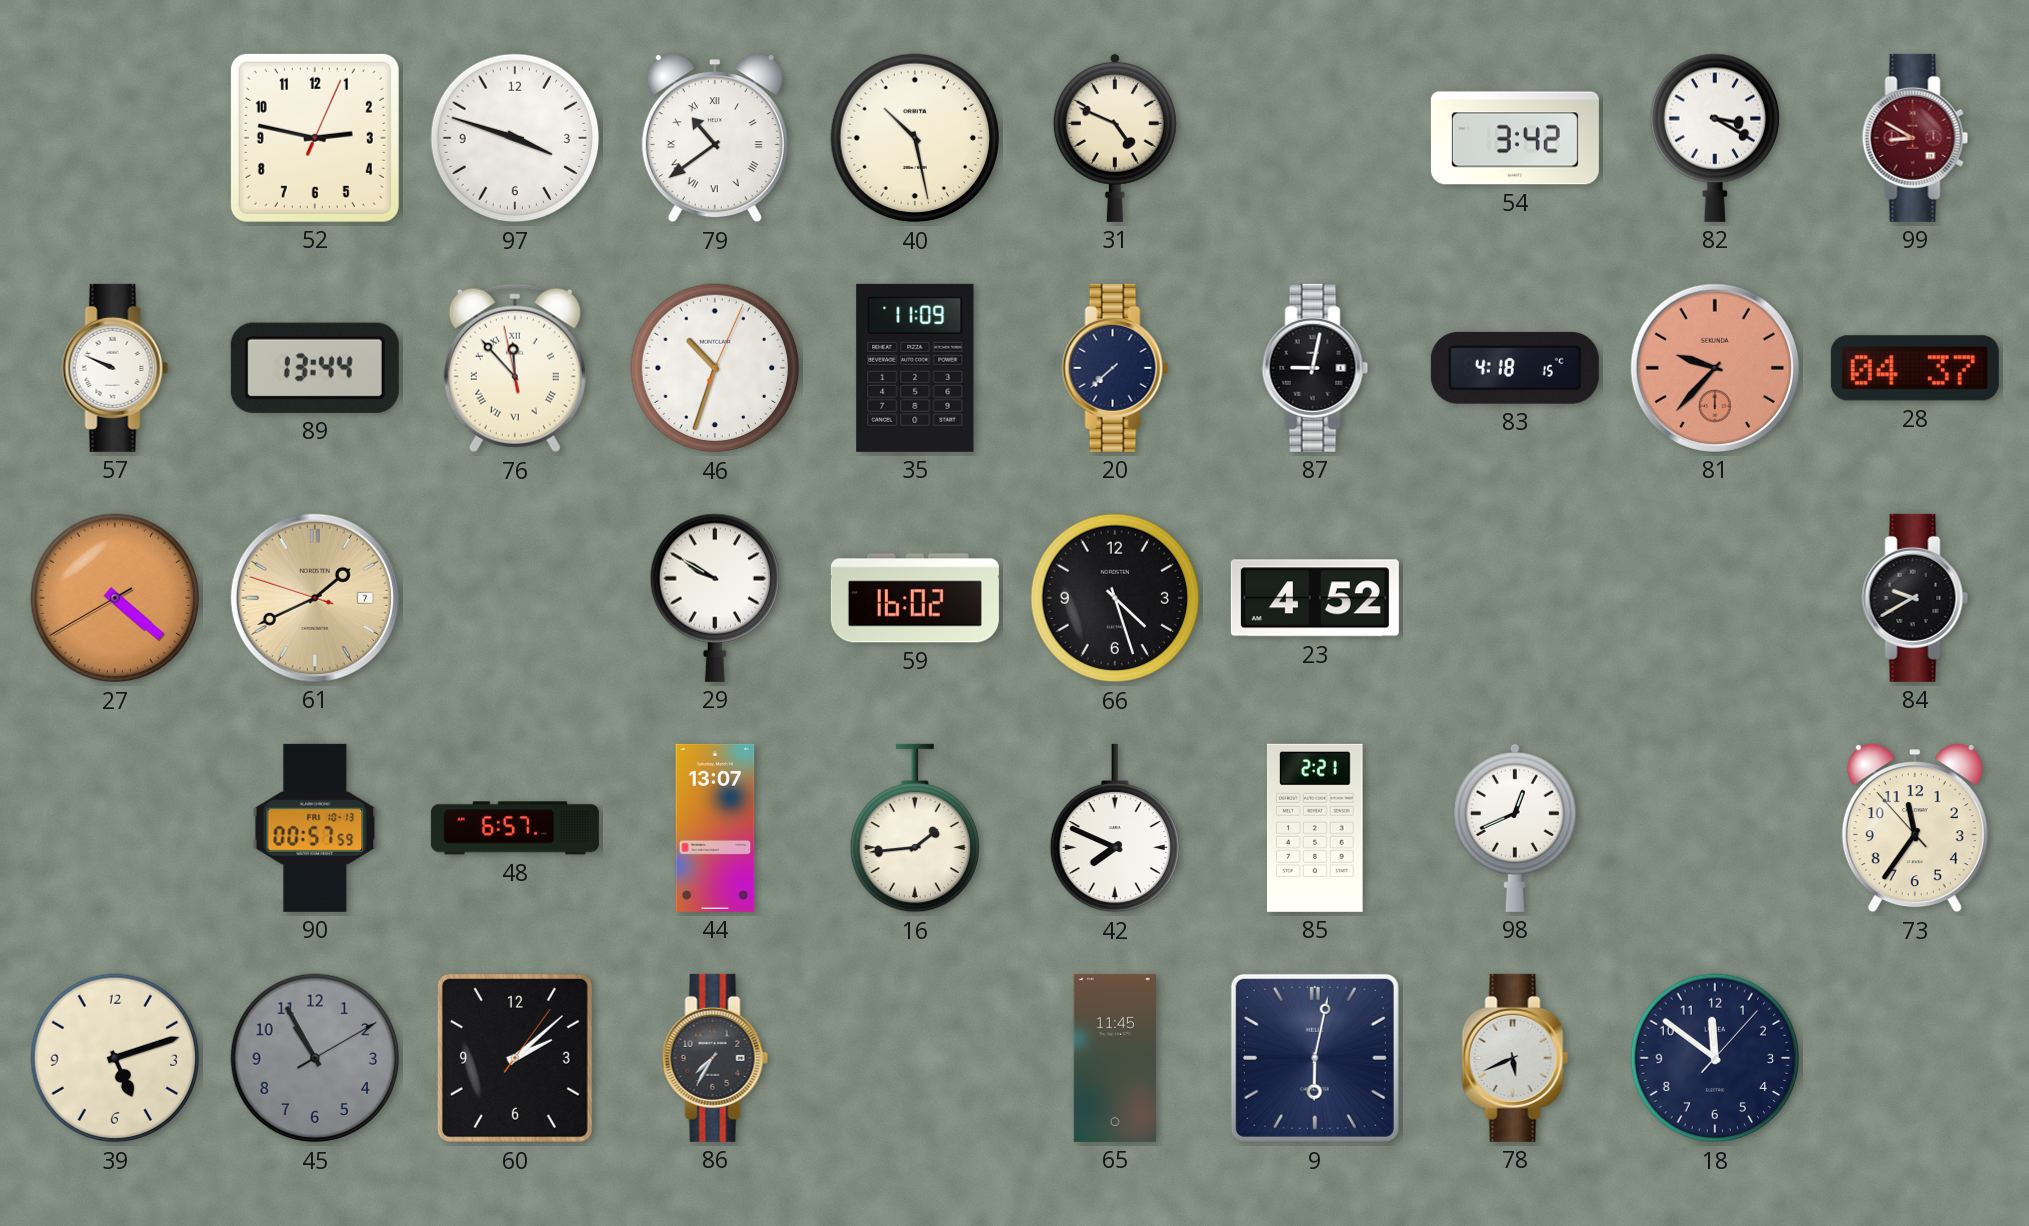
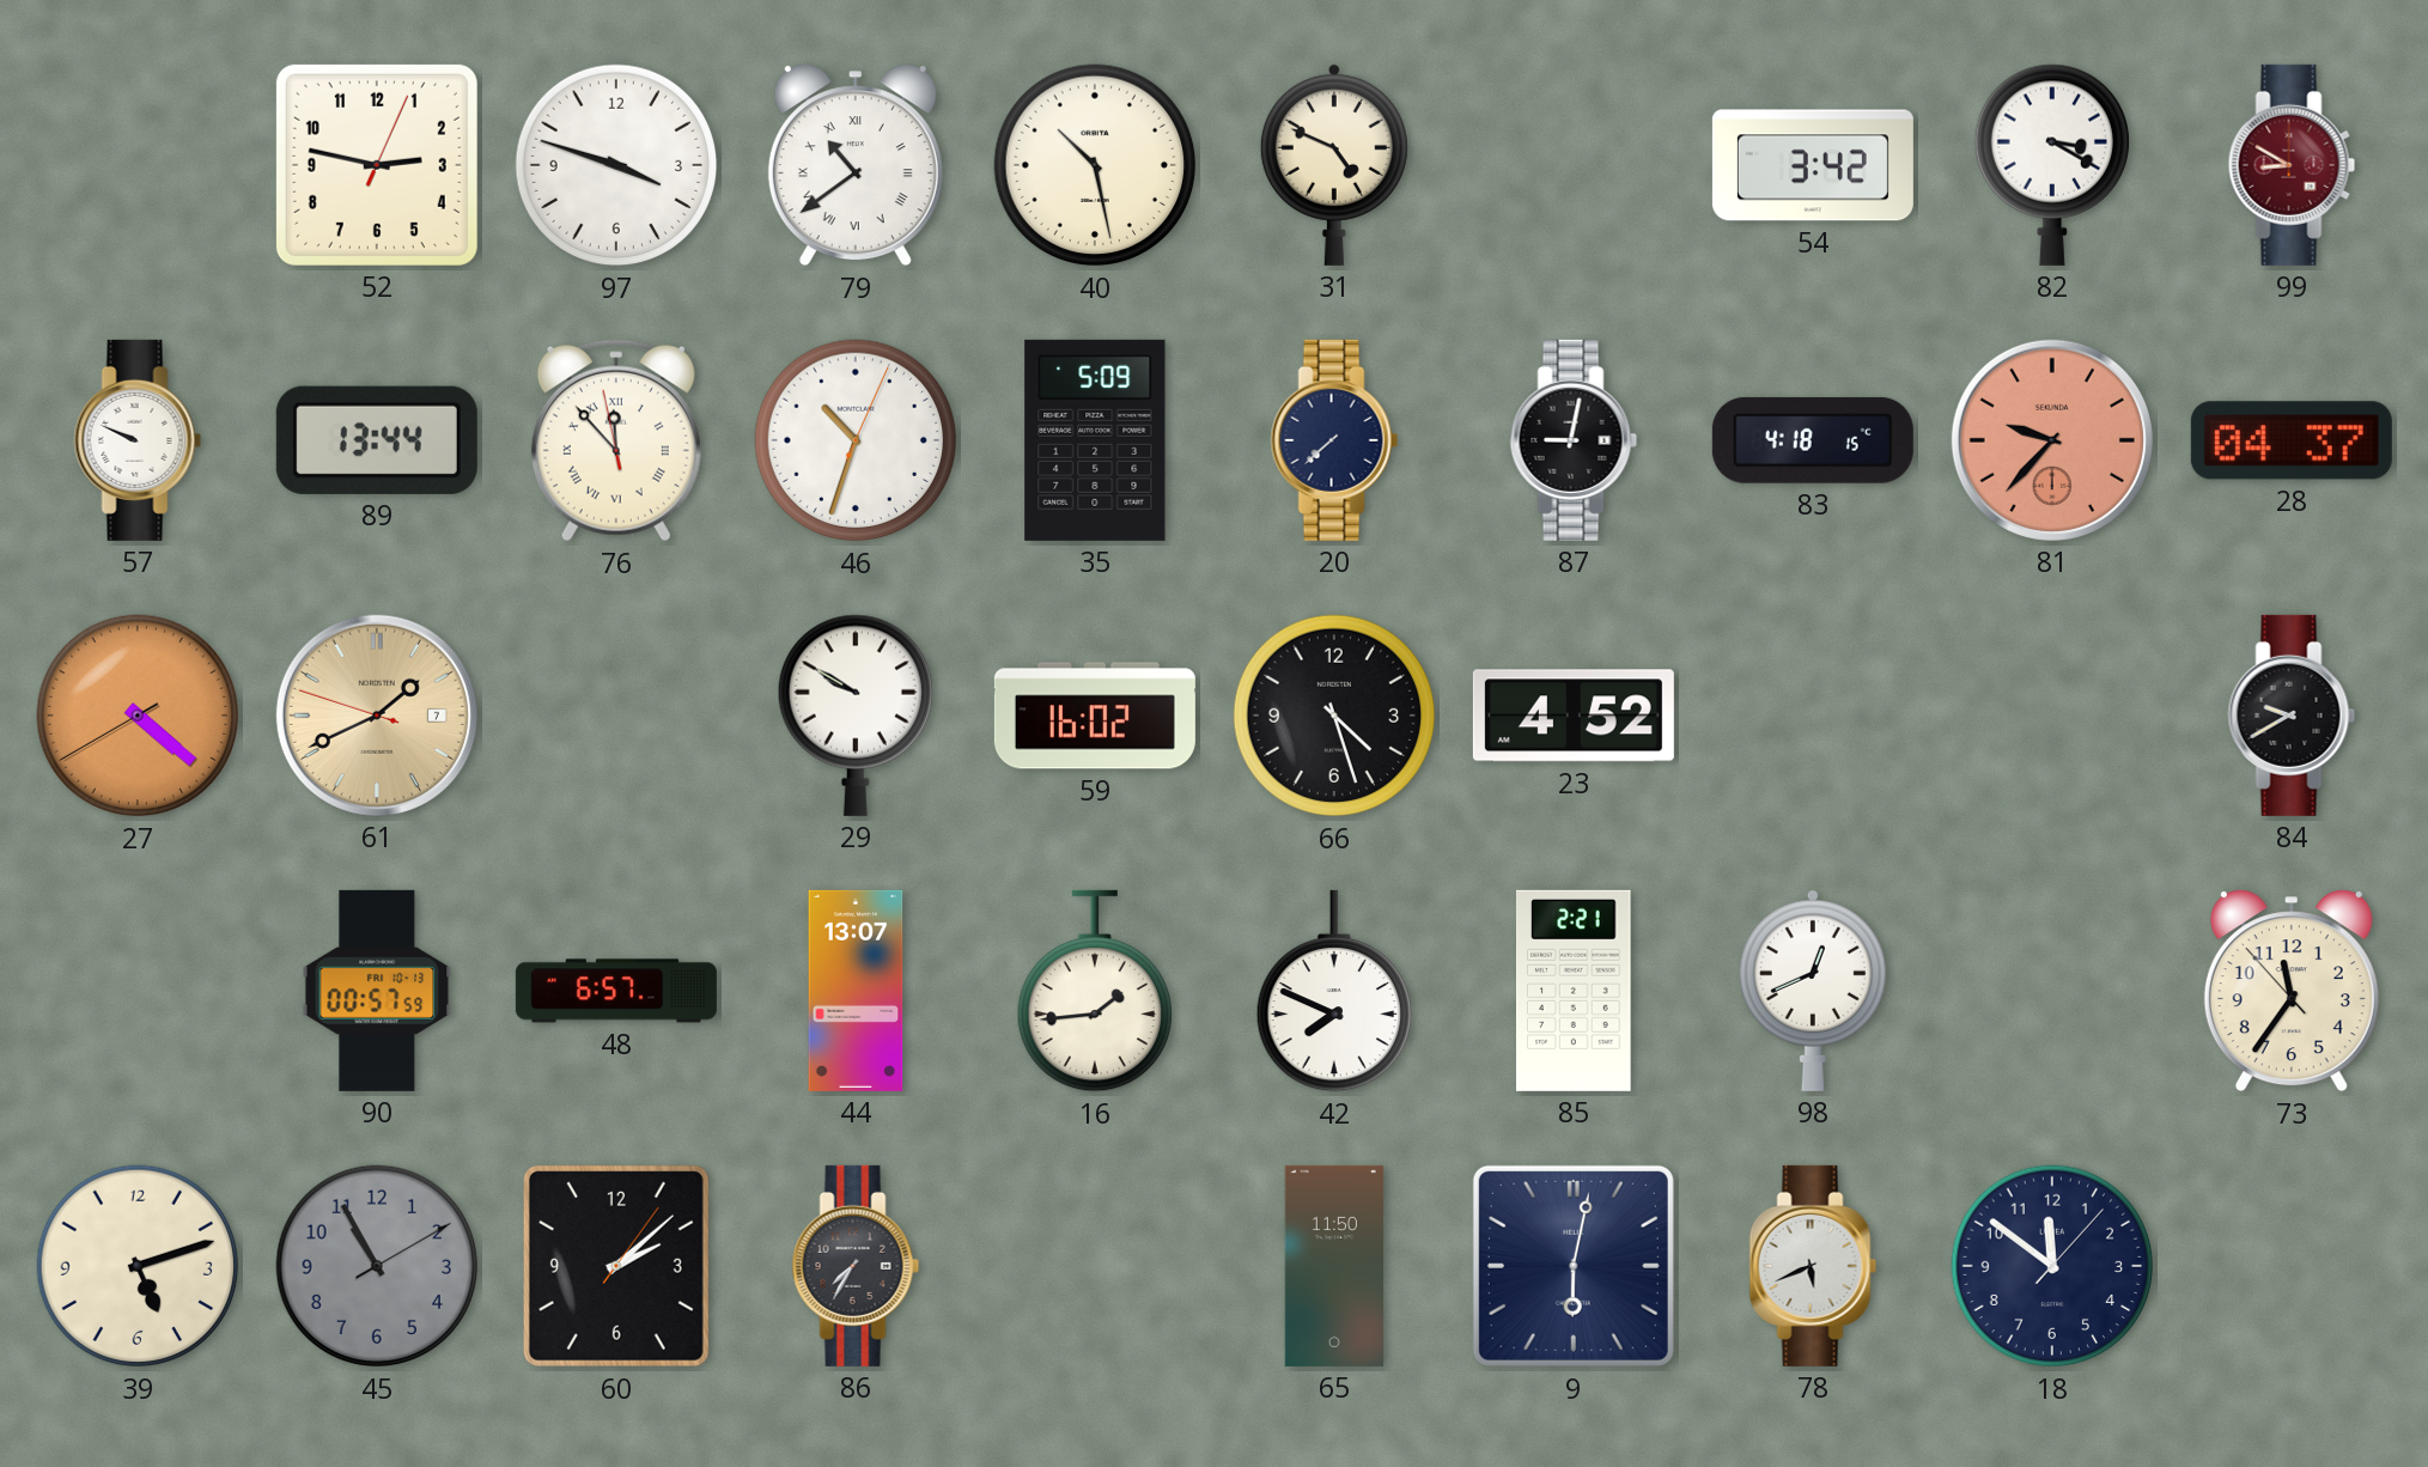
35: 11:09 -> 5:09
65: 11:45 -> 11:50
